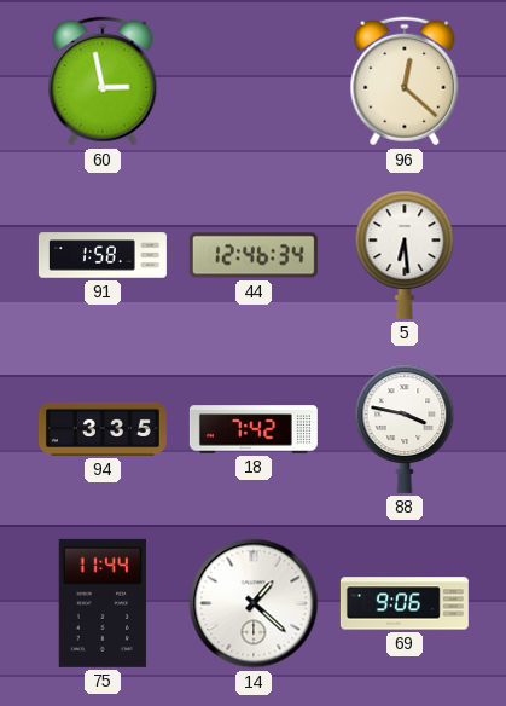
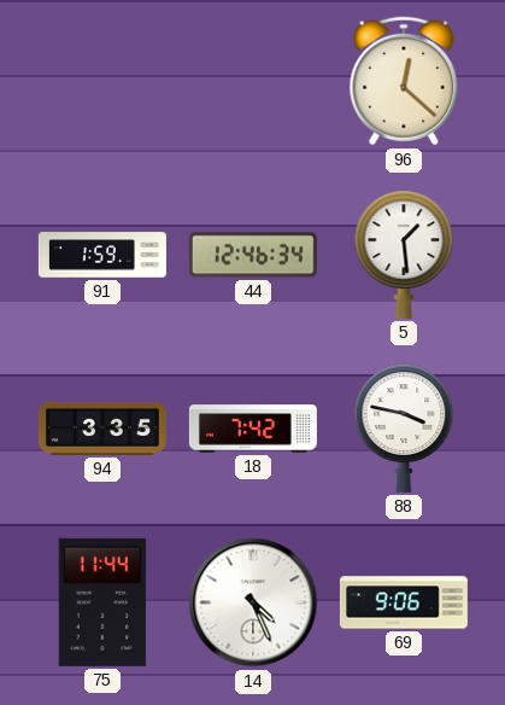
60: 2:58 -> none
91: 1:58 -> 1:59
5: 6:29 -> 1:29
14: 1:22 -> 4:26
